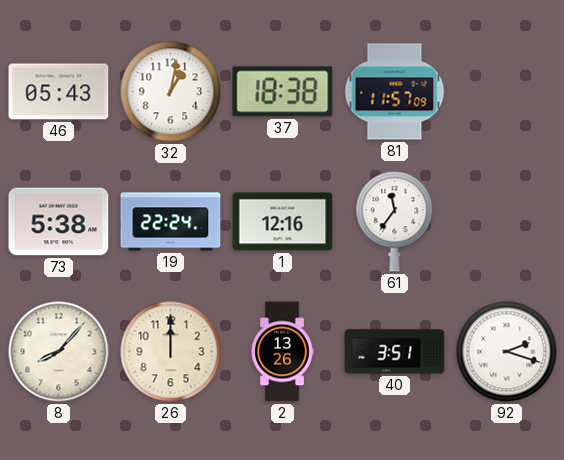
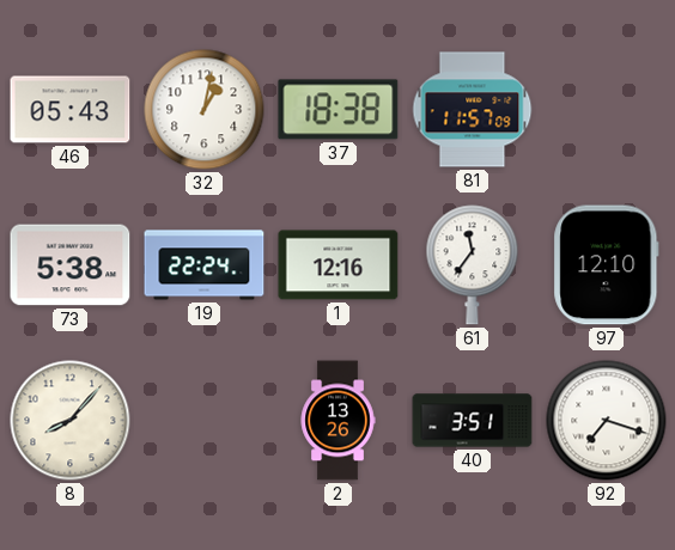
97: none -> 12:10
26: 12:00 -> none
92: 2:18 -> 7:18
